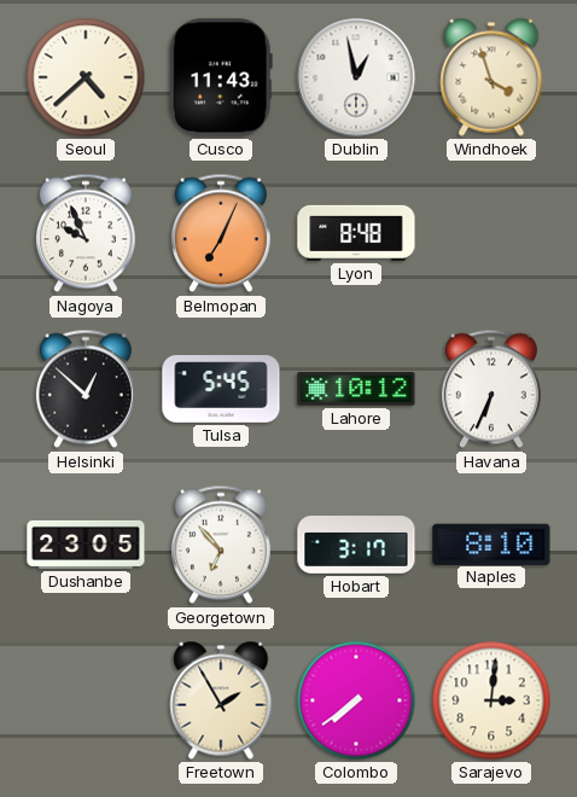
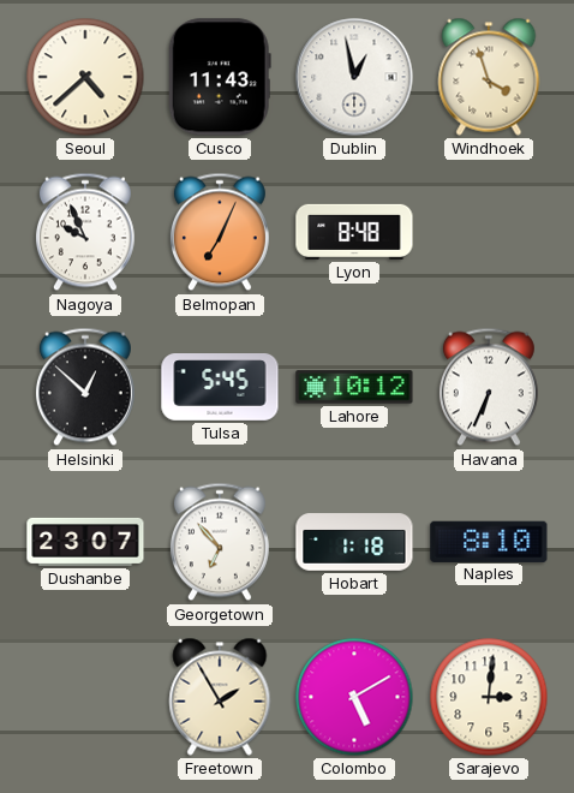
Dushanbe: 23:05 -> 23:07
Hobart: 3:17 -> 1:18
Colombo: 7:39 -> 5:10
